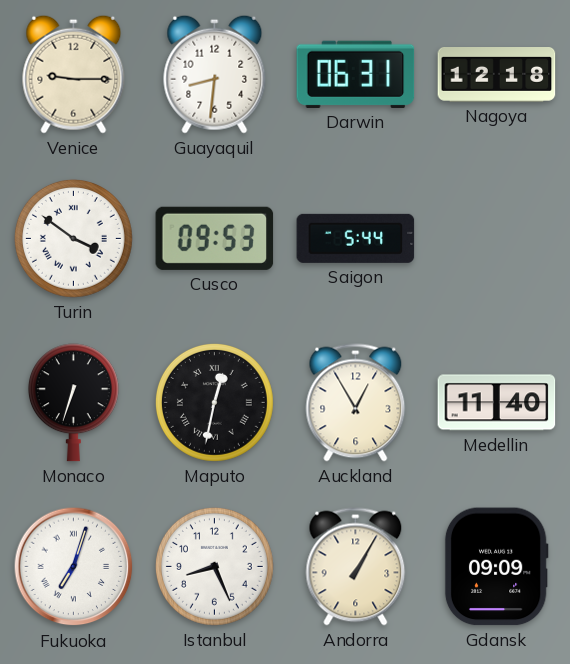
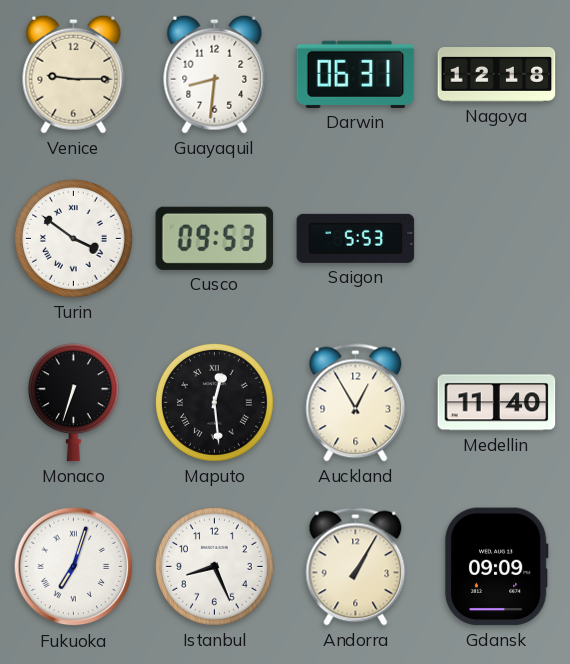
Saigon: 5:44 -> 5:53
Maputo: 12:32 -> 12:29
